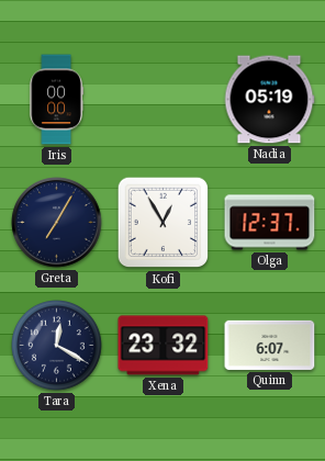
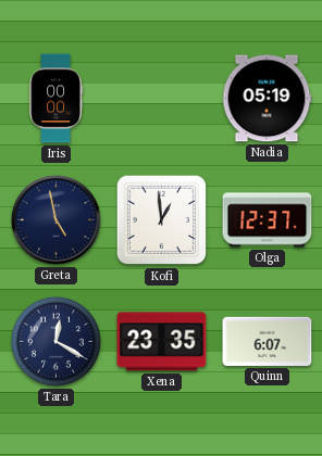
Greta: 7:05 -> 4:58
Kofi: 12:55 -> 12:59
Xena: 23:32 -> 23:35
